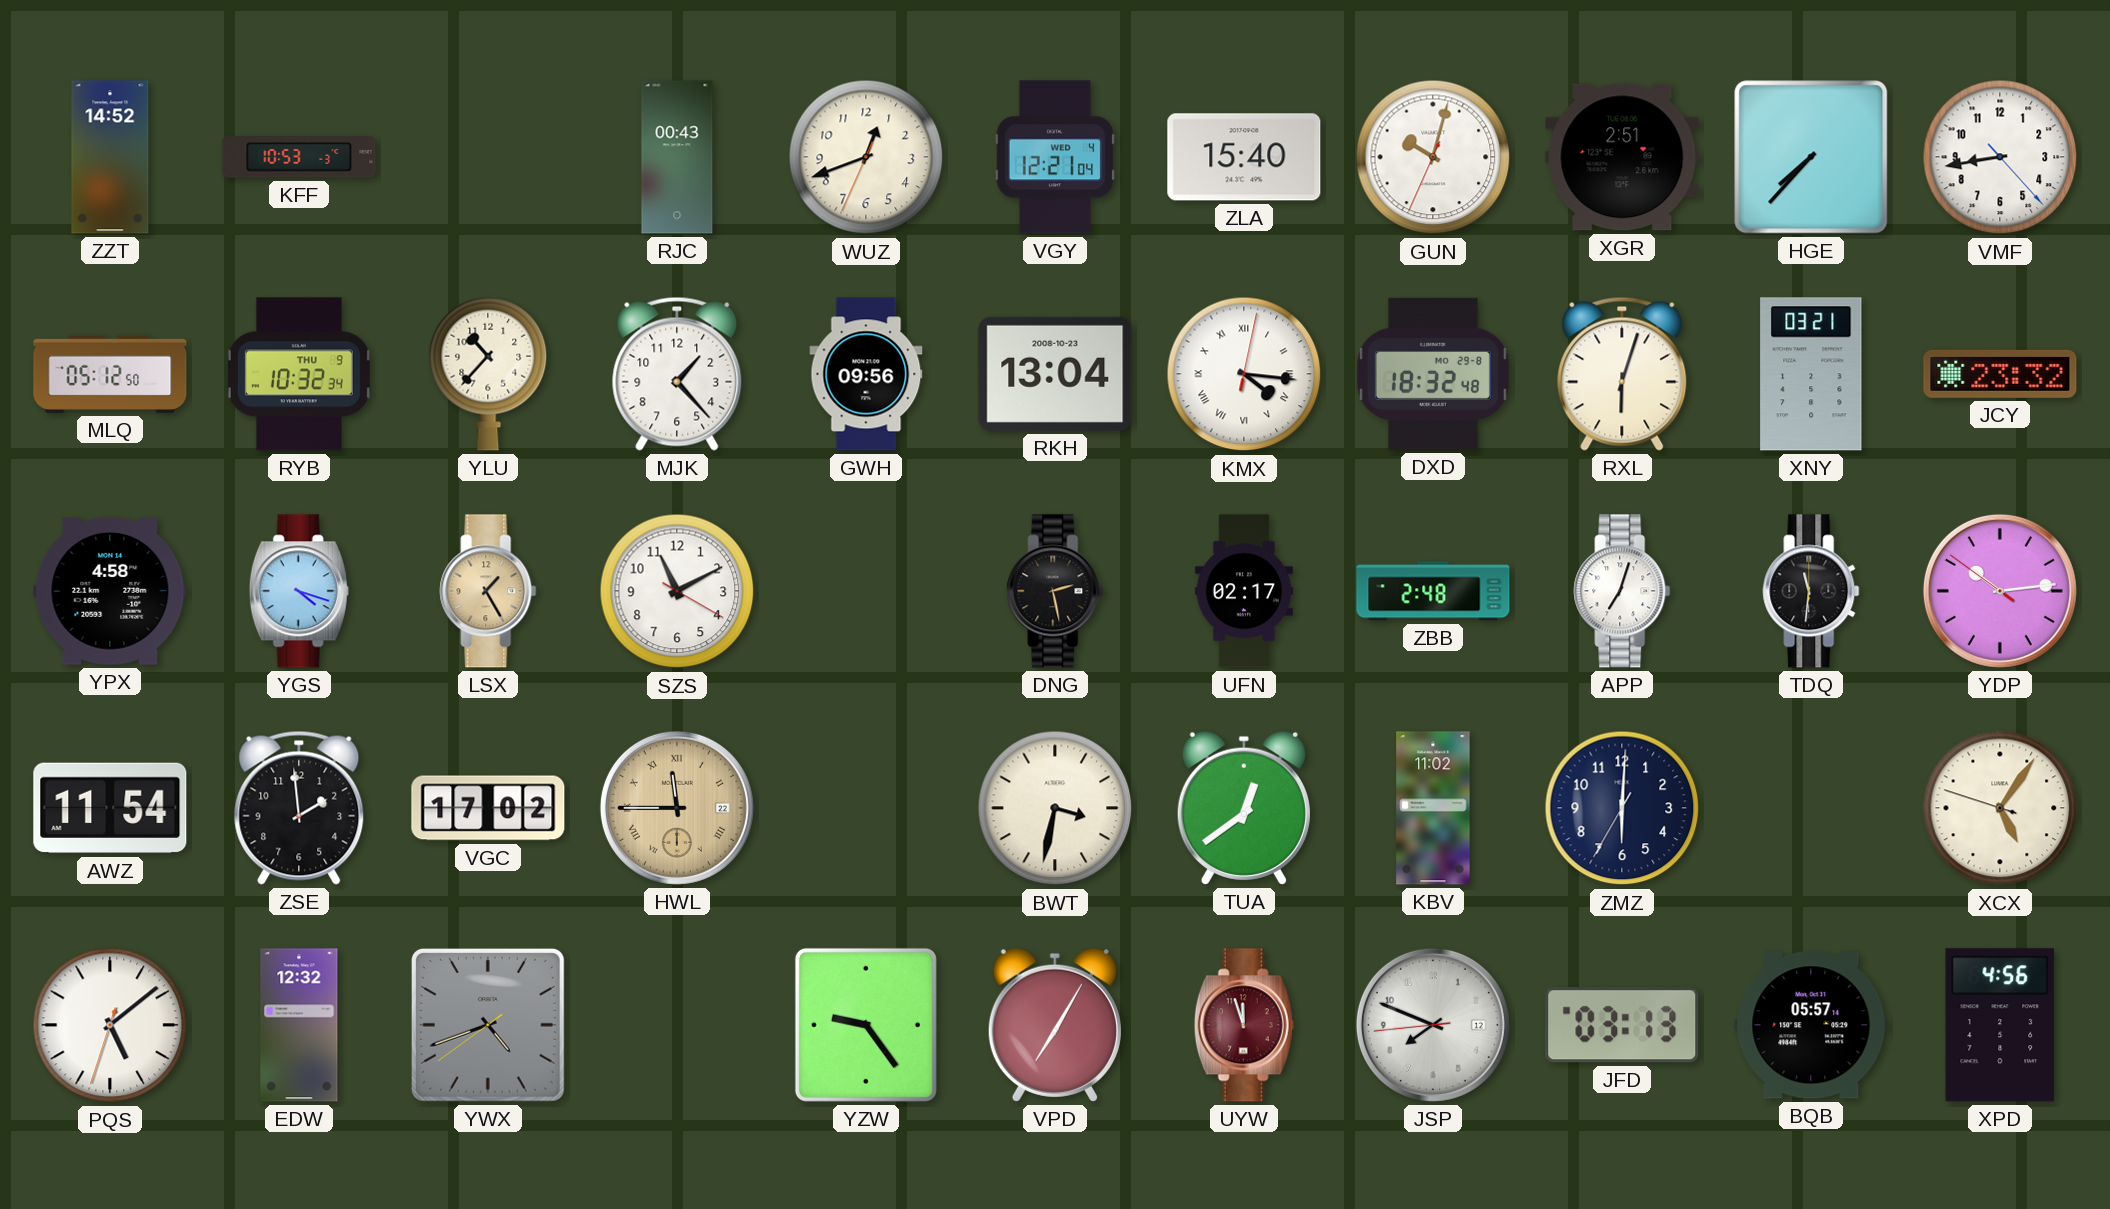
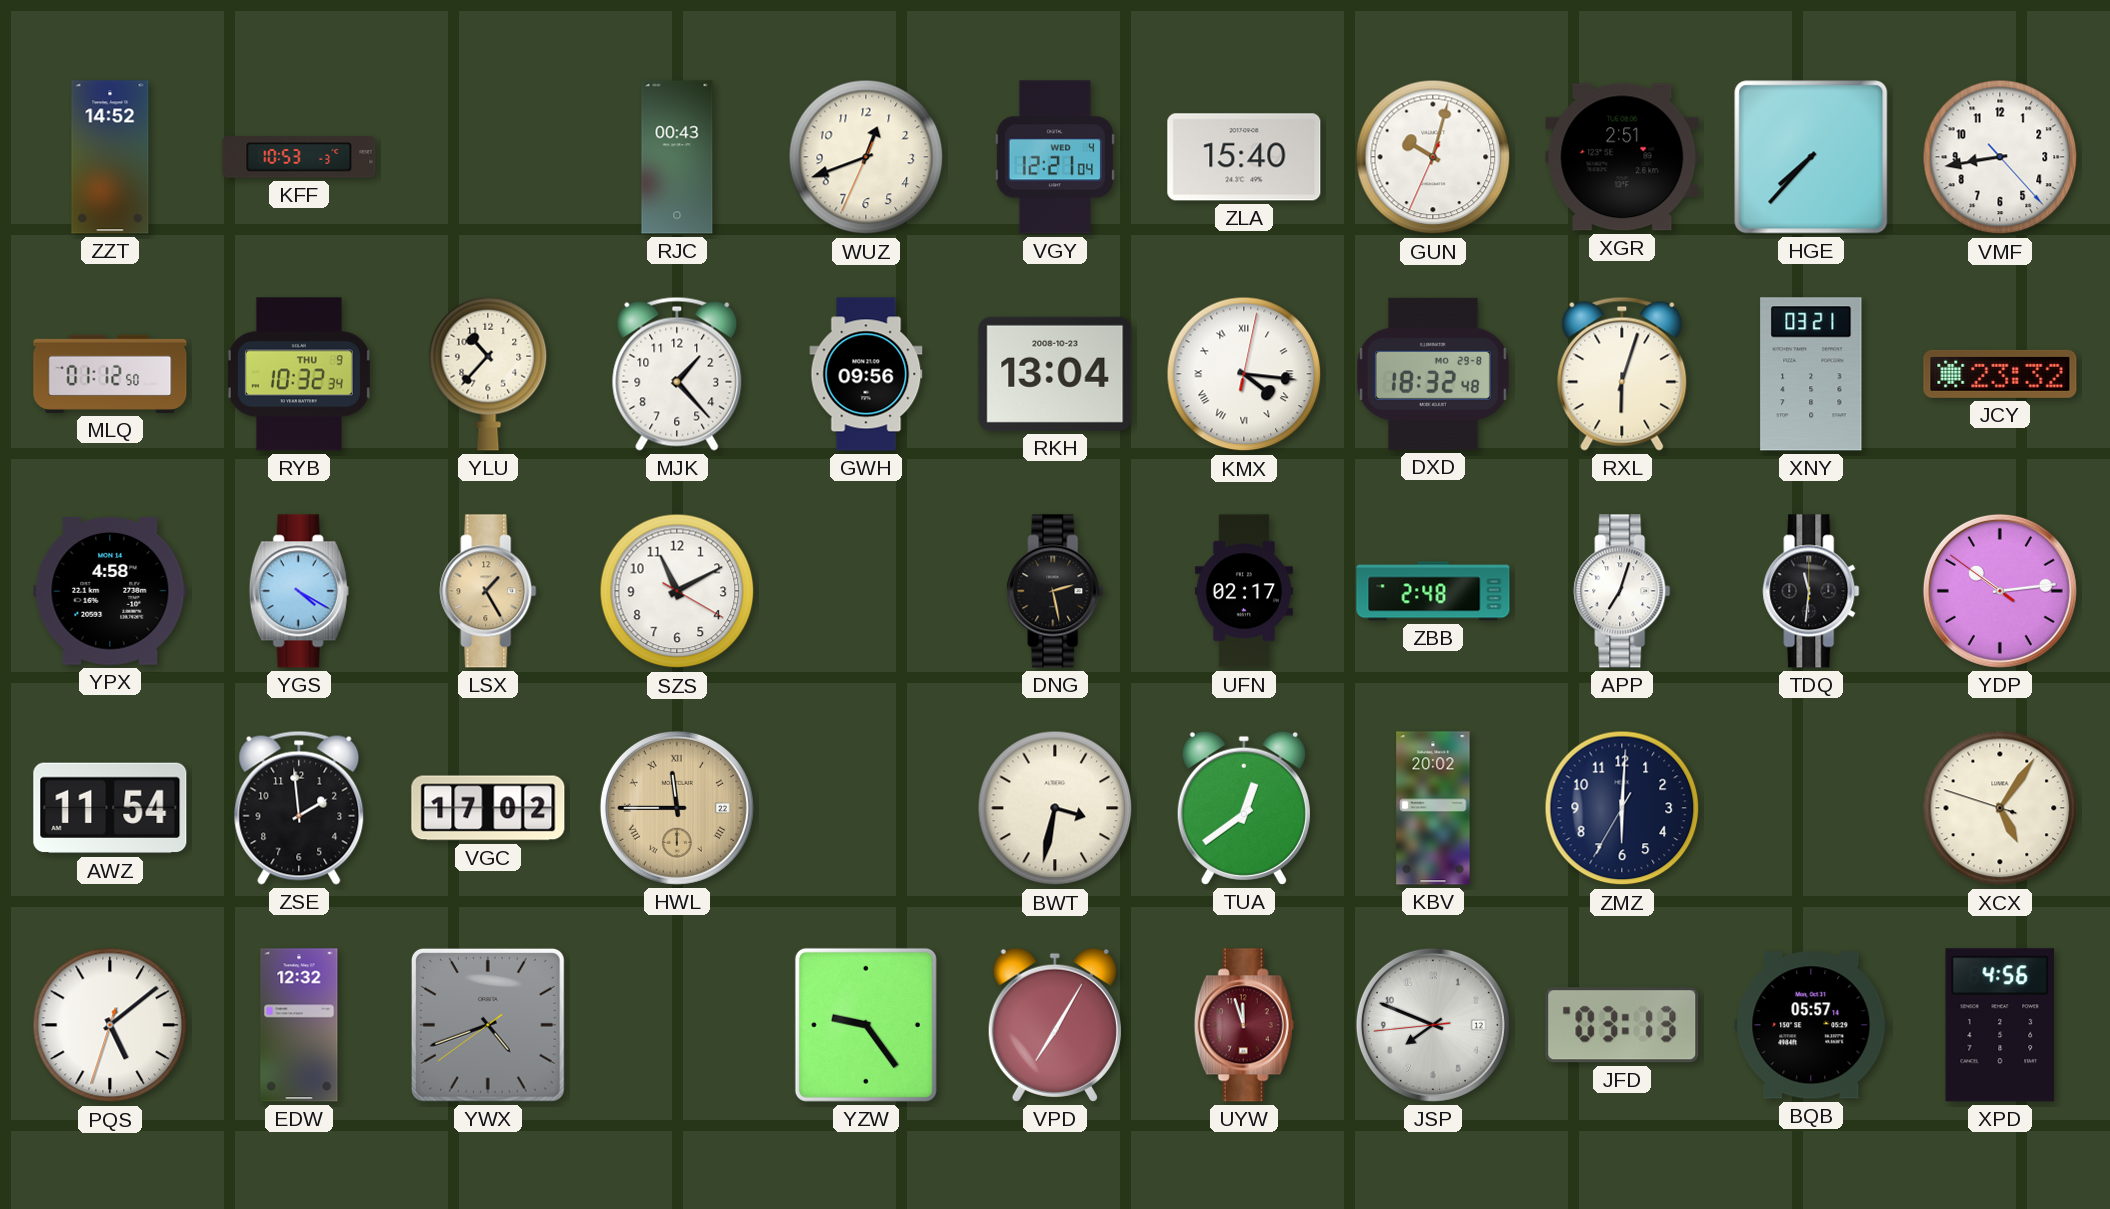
MLQ: 05:12 -> 01:12
YGS: 4:18 -> 4:20
KBV: 11:02 -> 20:02
